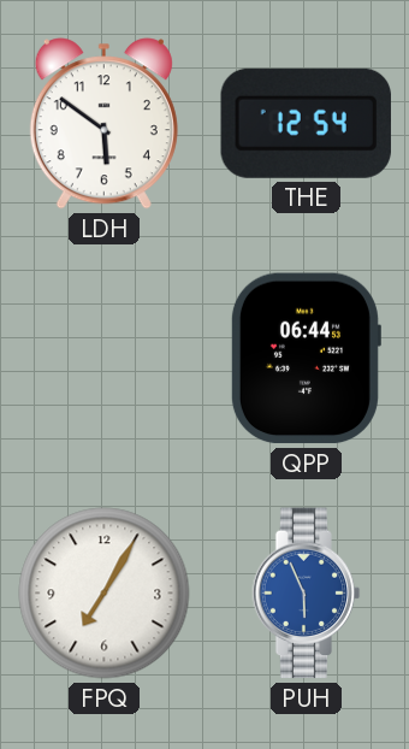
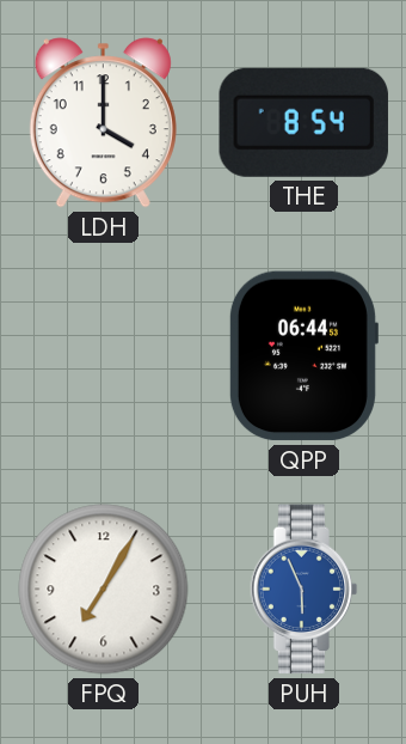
LDH: 5:51 -> 4:00
THE: 12:54 -> 8:54
